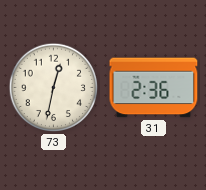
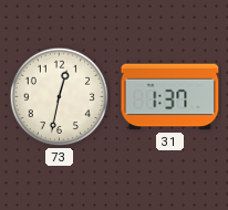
31: 2:36 -> 1:37
